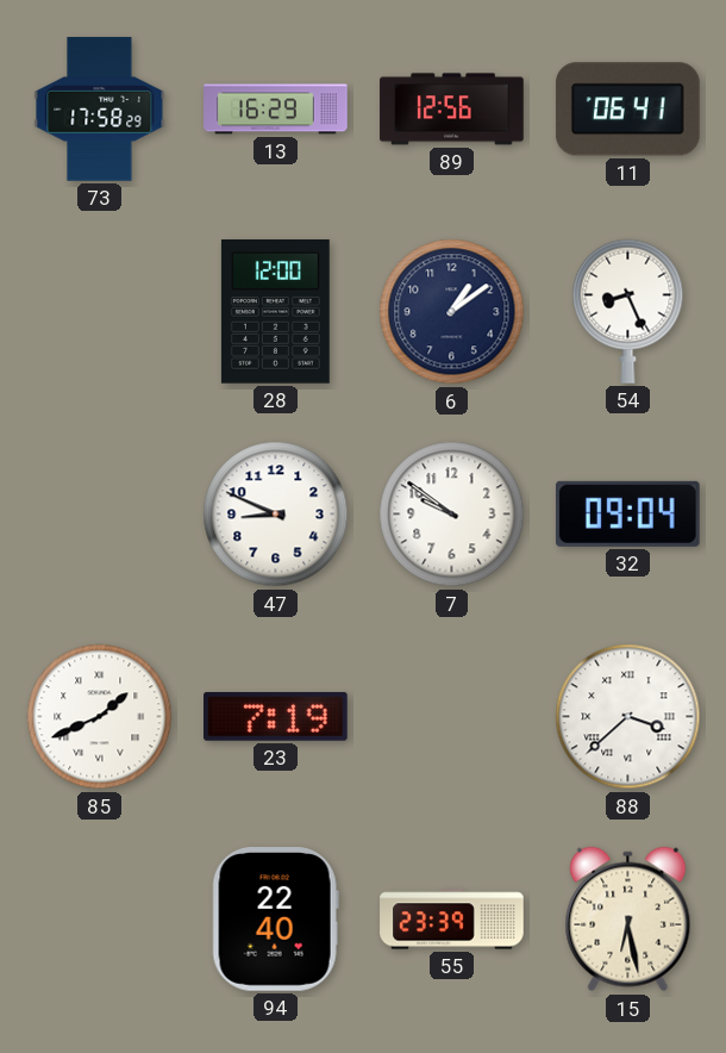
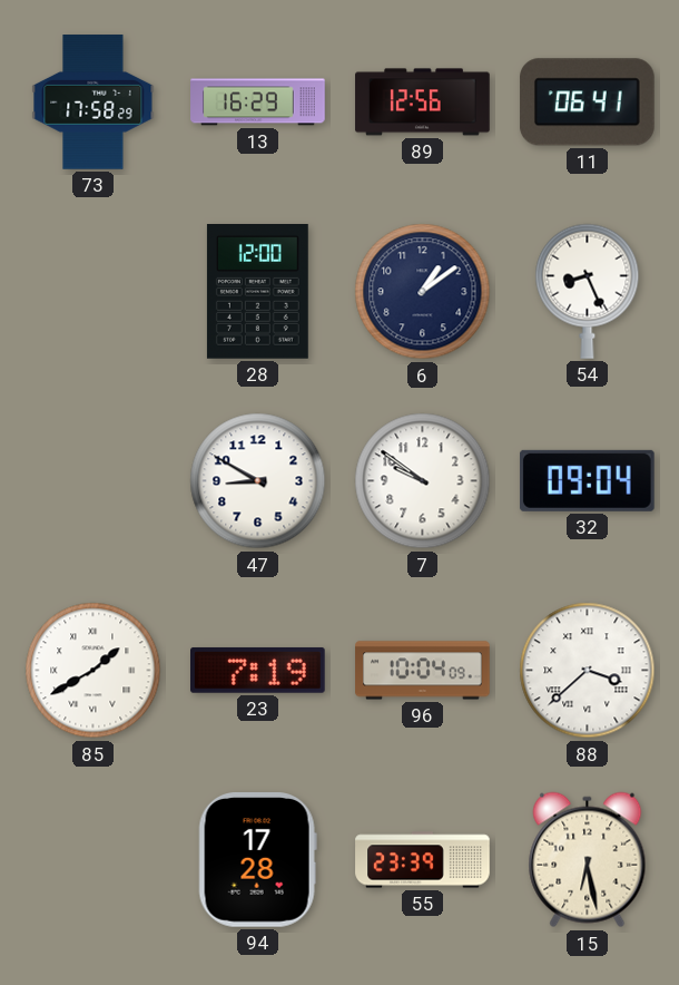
47: 8:49 -> 8:50
85: 1:41 -> 1:40
96: none -> 10:04
94: 22:40 -> 17:28
